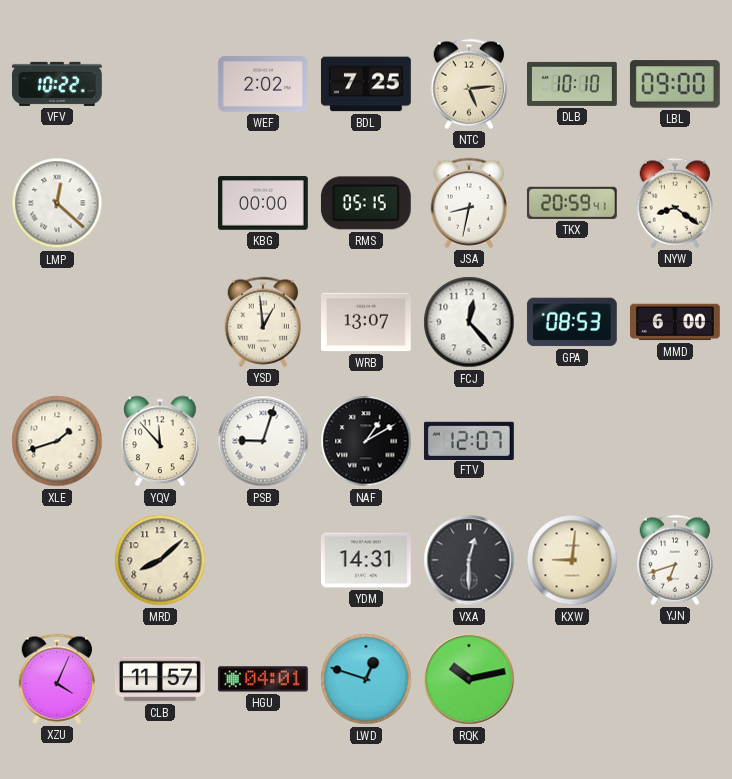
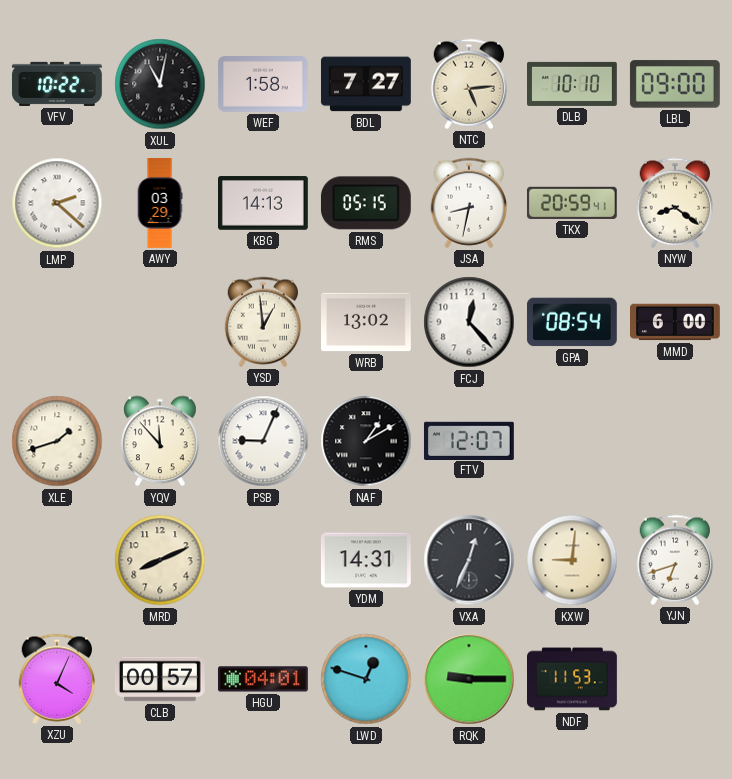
XUL: none -> 11:02
WEF: 2:02 -> 1:58
BDL: 7:25 -> 7:27
LMP: 12:22 -> 2:22
AWY: none -> 03:29
KBG: 00:00 -> 14:13
WRB: 13:07 -> 13:02
GPA: 08:53 -> 08:54
PSB: 9:03 -> 9:04
MRD: 8:08 -> 8:11
VXA: 12:30 -> 12:34
CLB: 11:57 -> 00:57
RQK: 10:13 -> 9:15
NDF: none -> 11:53
